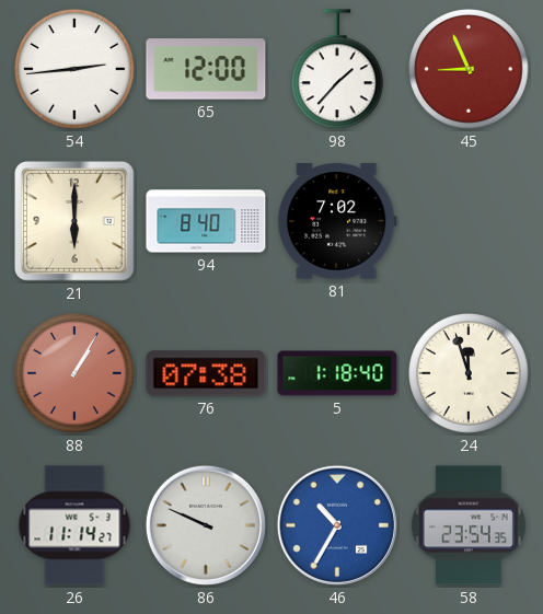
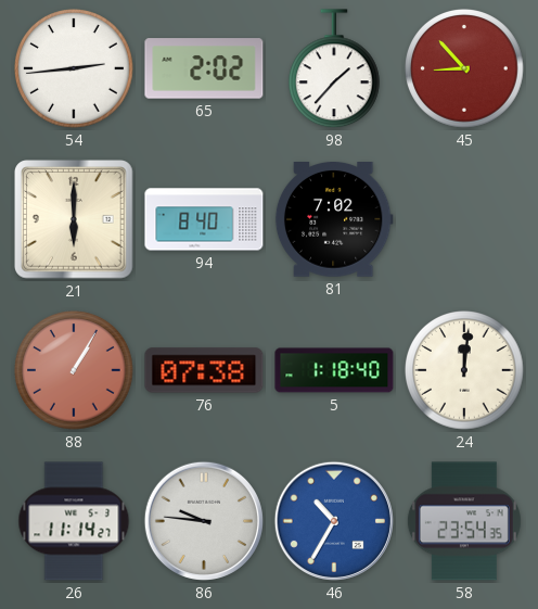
65: 12:00 -> 2:02
45: 8:56 -> 8:53
24: 11:57 -> 12:01
86: 9:49 -> 9:46
